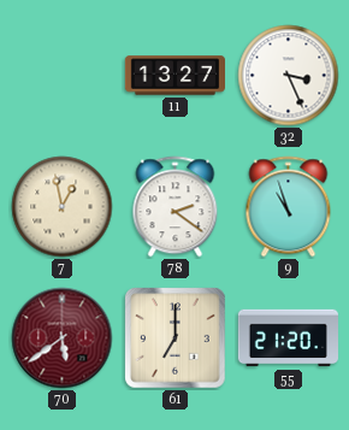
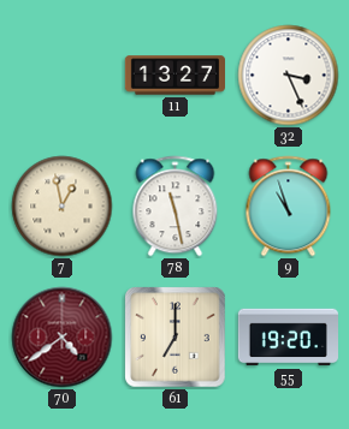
78: 2:21 -> 11:28
70: 5:39 -> 4:39
55: 21:20 -> 19:20
